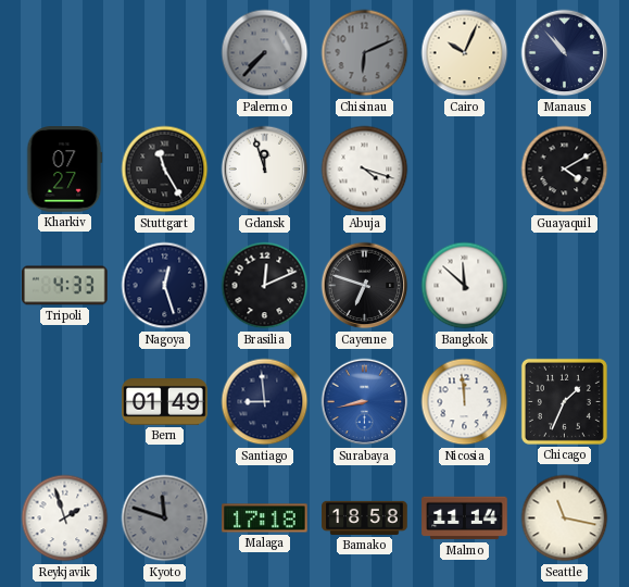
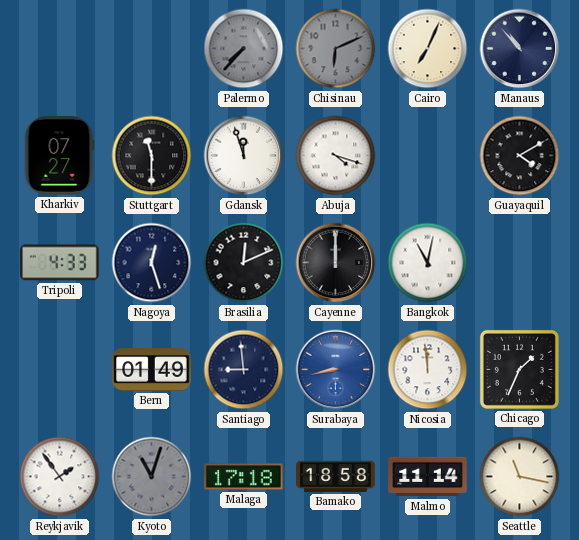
Cairo: 10:04 -> 7:04
Stuttgart: 11:25 -> 11:30
Cayenne: 6:48 -> 12:00
Bangkok: 11:52 -> 11:02
Reykjavik: 1:57 -> 1:54
Kyoto: 11:48 -> 11:03
